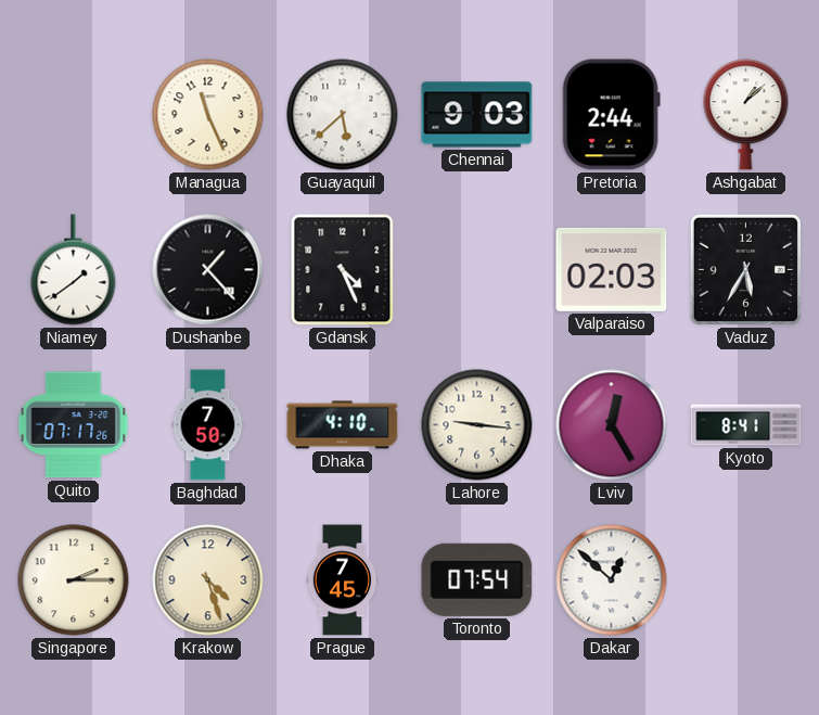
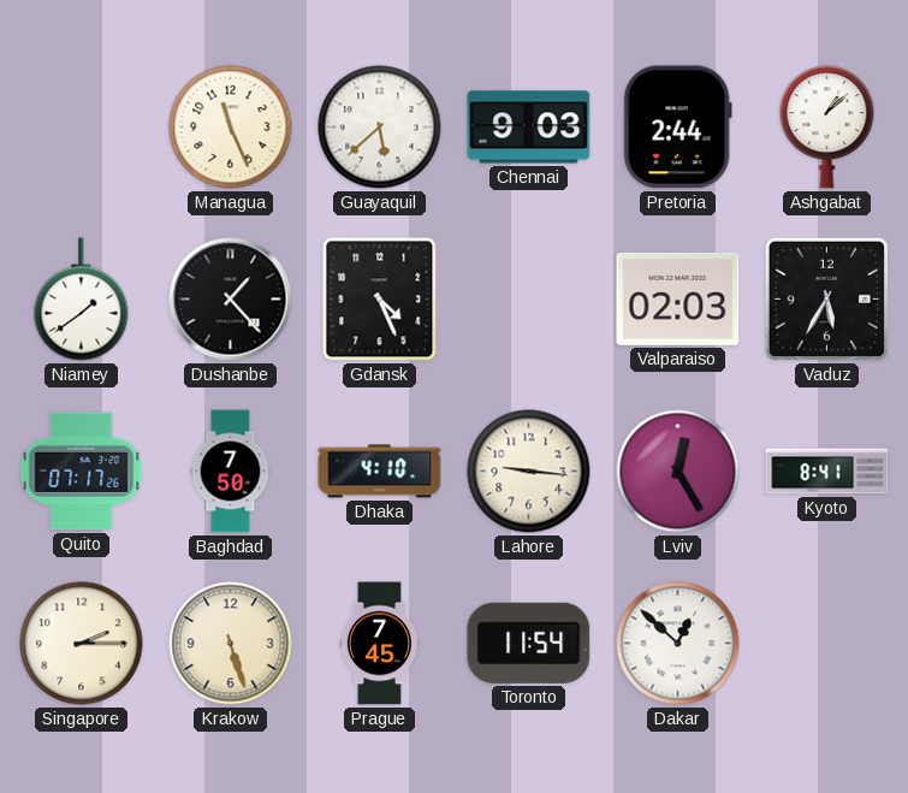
Krakow: 4:27 -> 5:27
Toronto: 07:54 -> 11:54
